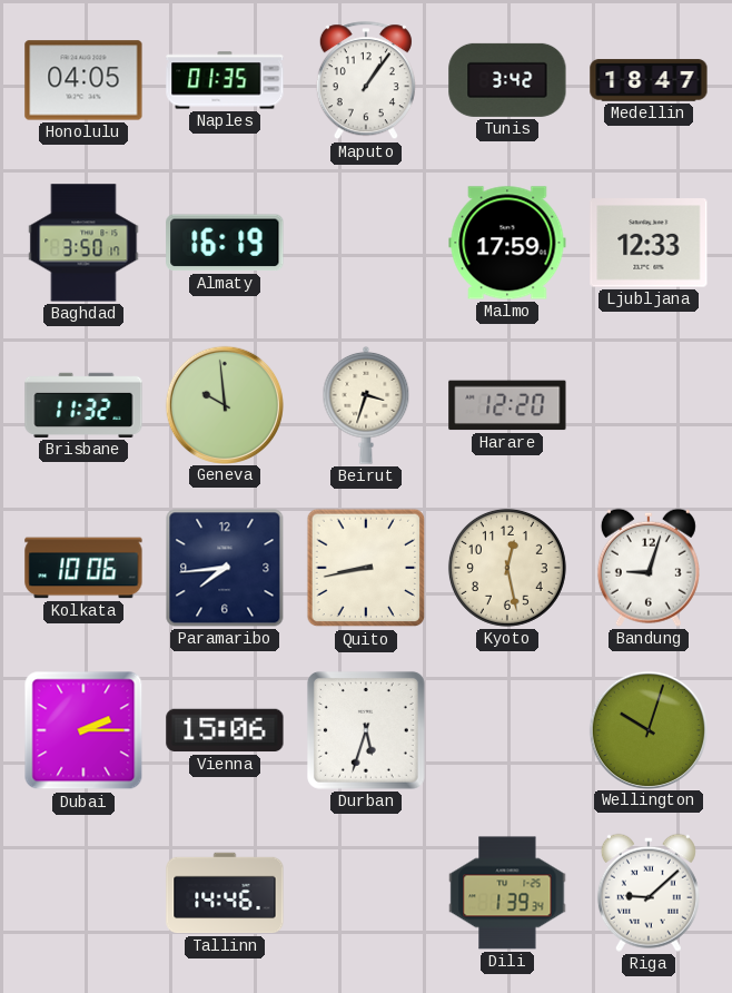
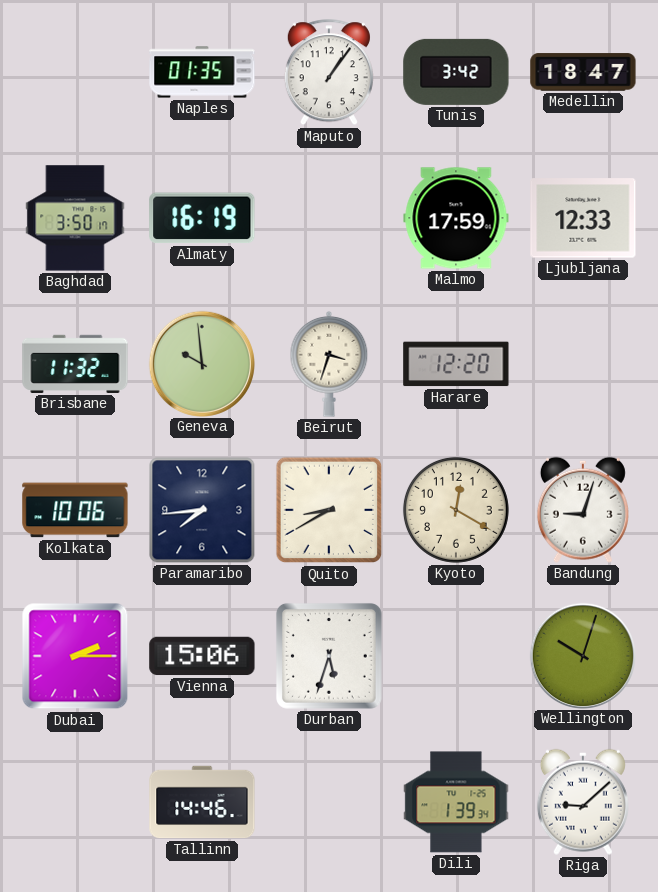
Honolulu: 04:05 -> none
Quito: 8:43 -> 8:40
Kyoto: 12:28 -> 12:20
